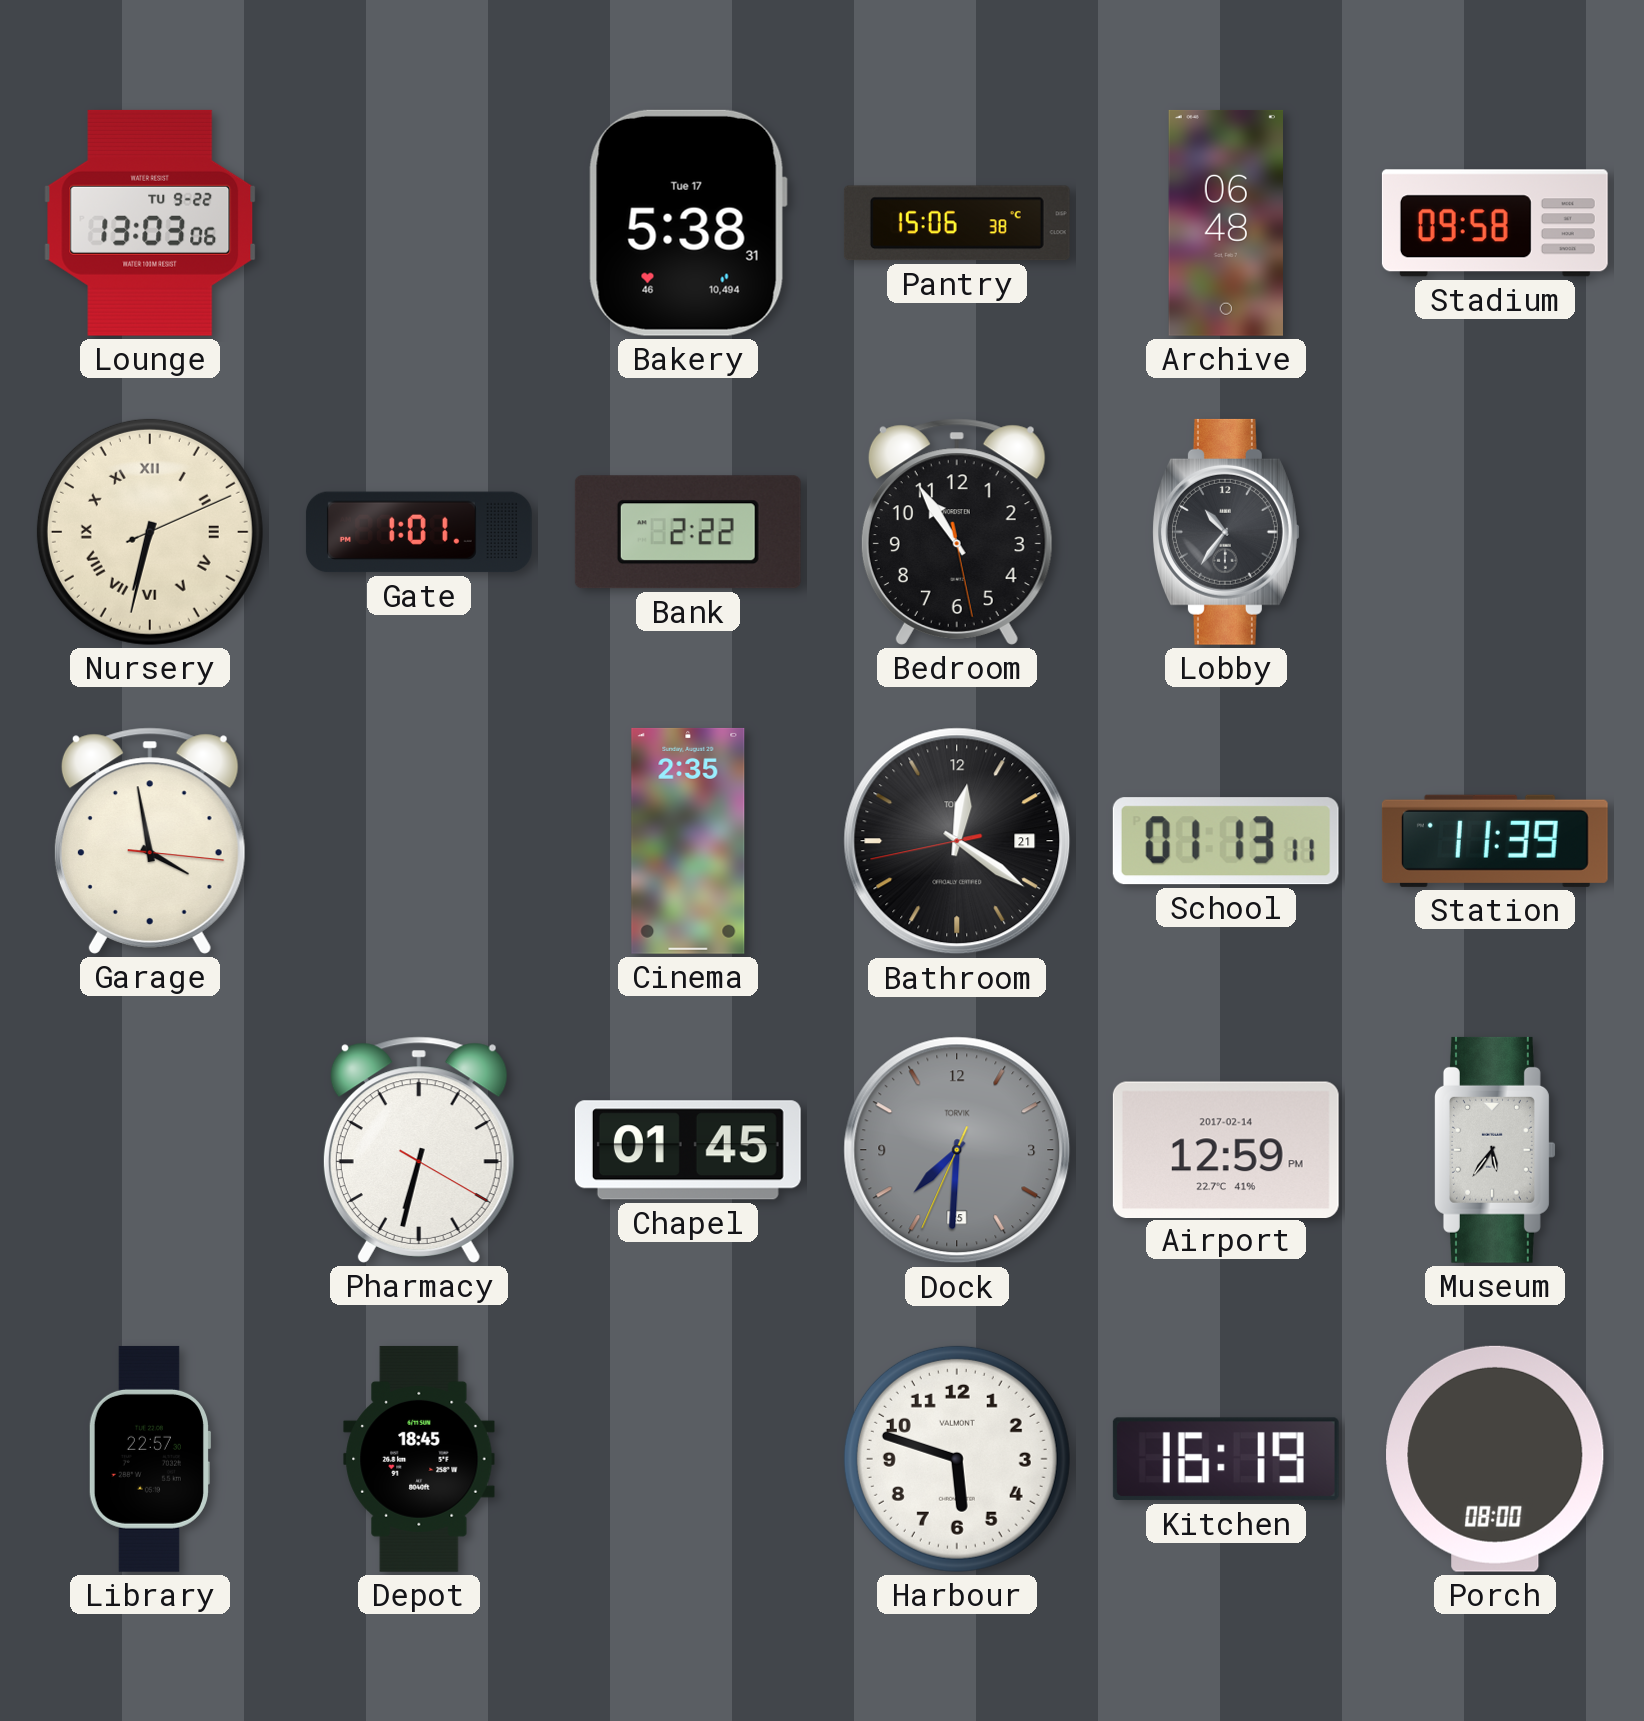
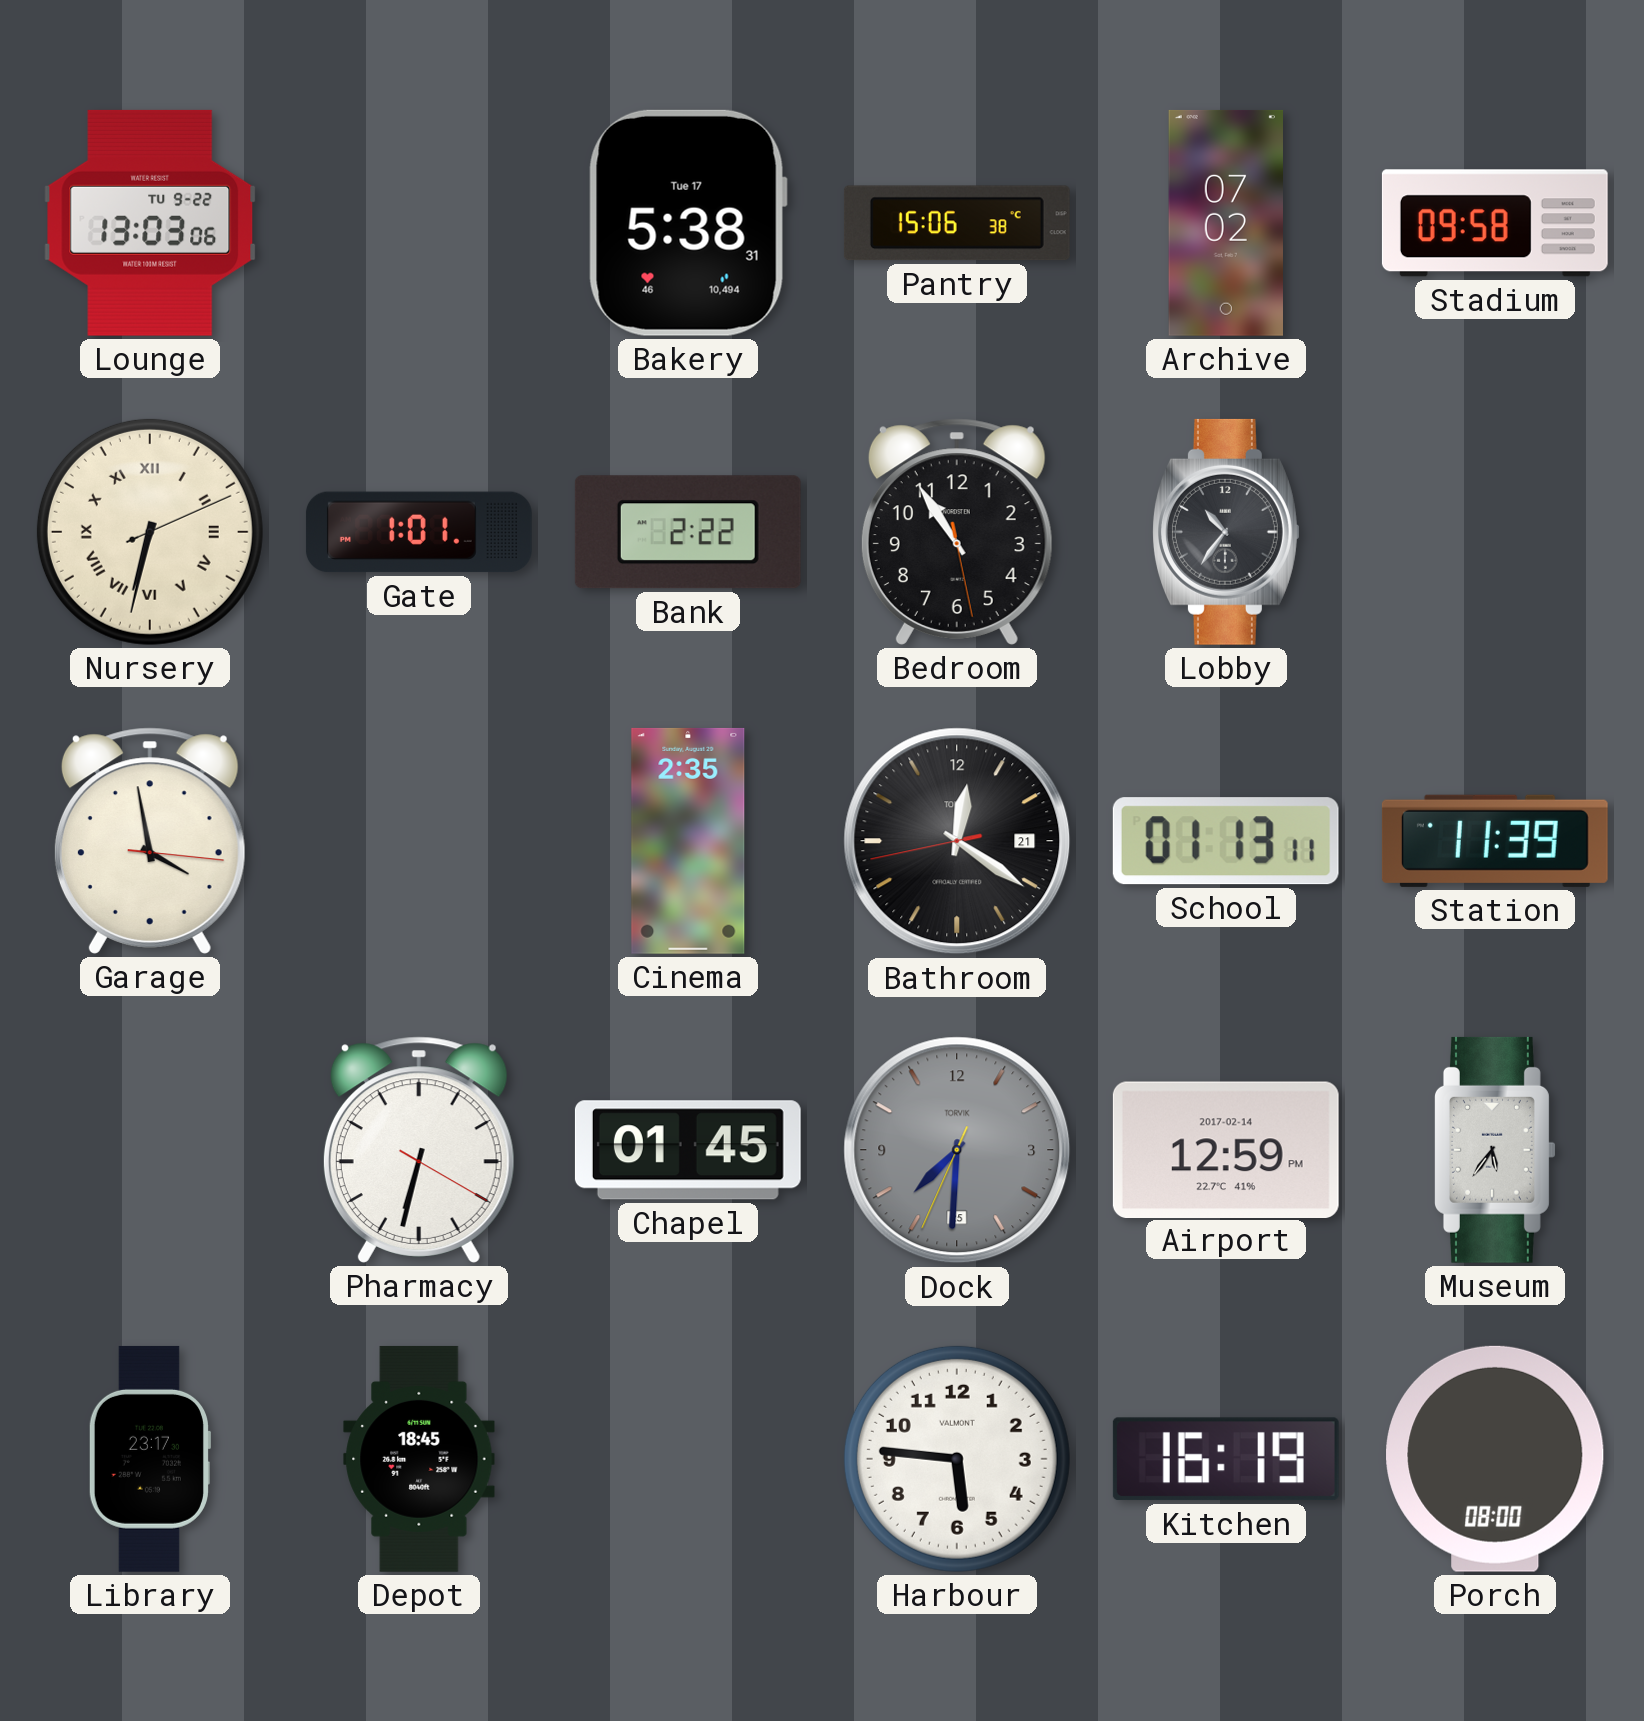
Archive: 06:48 -> 07:02
Library: 22:57 -> 23:17
Harbour: 5:48 -> 5:46
